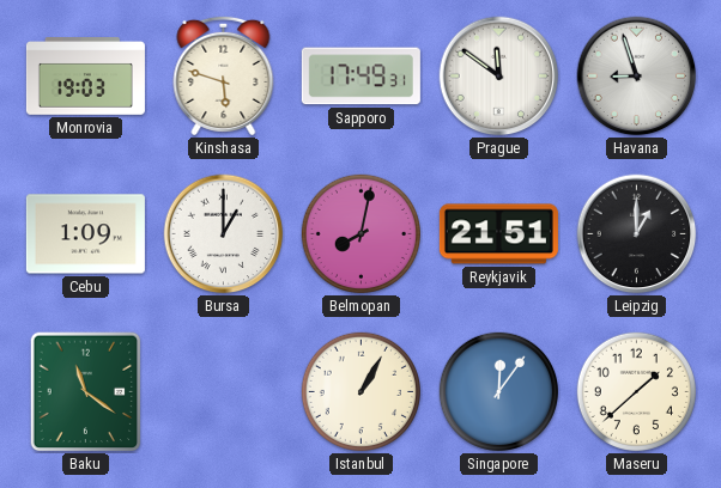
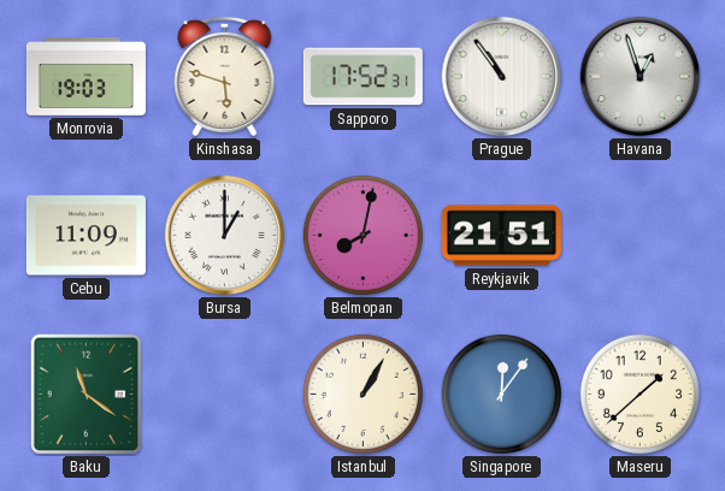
Sapporo: 17:49 -> 17:52
Prague: 11:51 -> 10:54
Havana: 8:57 -> 12:57
Cebu: 1:09 -> 11:09
Leipzig: 1:00 -> none
